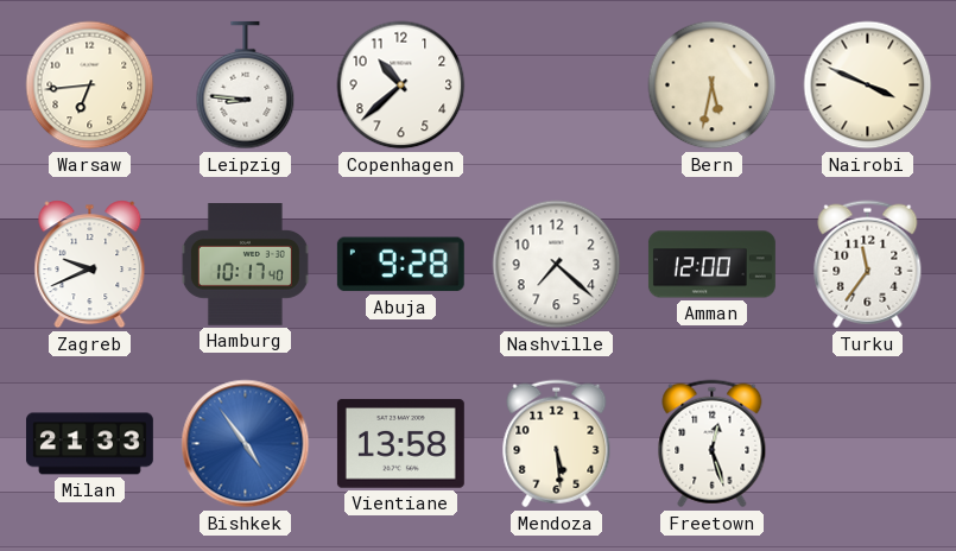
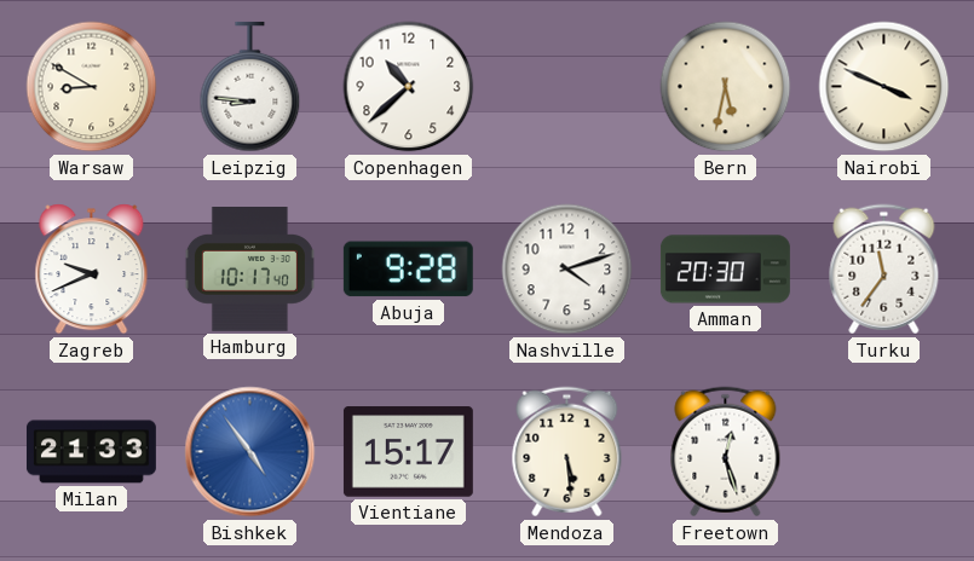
Warsaw: 6:44 -> 8:50
Nashville: 7:22 -> 4:12
Amman: 12:00 -> 20:30
Vientiane: 13:58 -> 15:17
